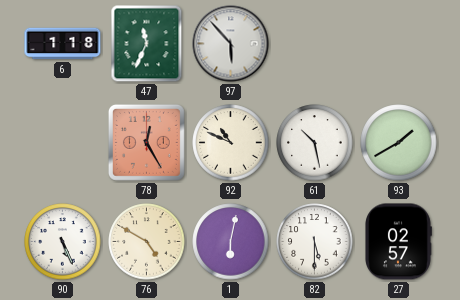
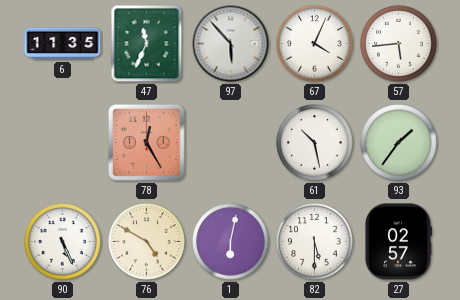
6: 1:18 -> 11:35
67: none -> 4:04
57: none -> 5:44
92: 10:49 -> none
93: 1:40 -> 1:36
